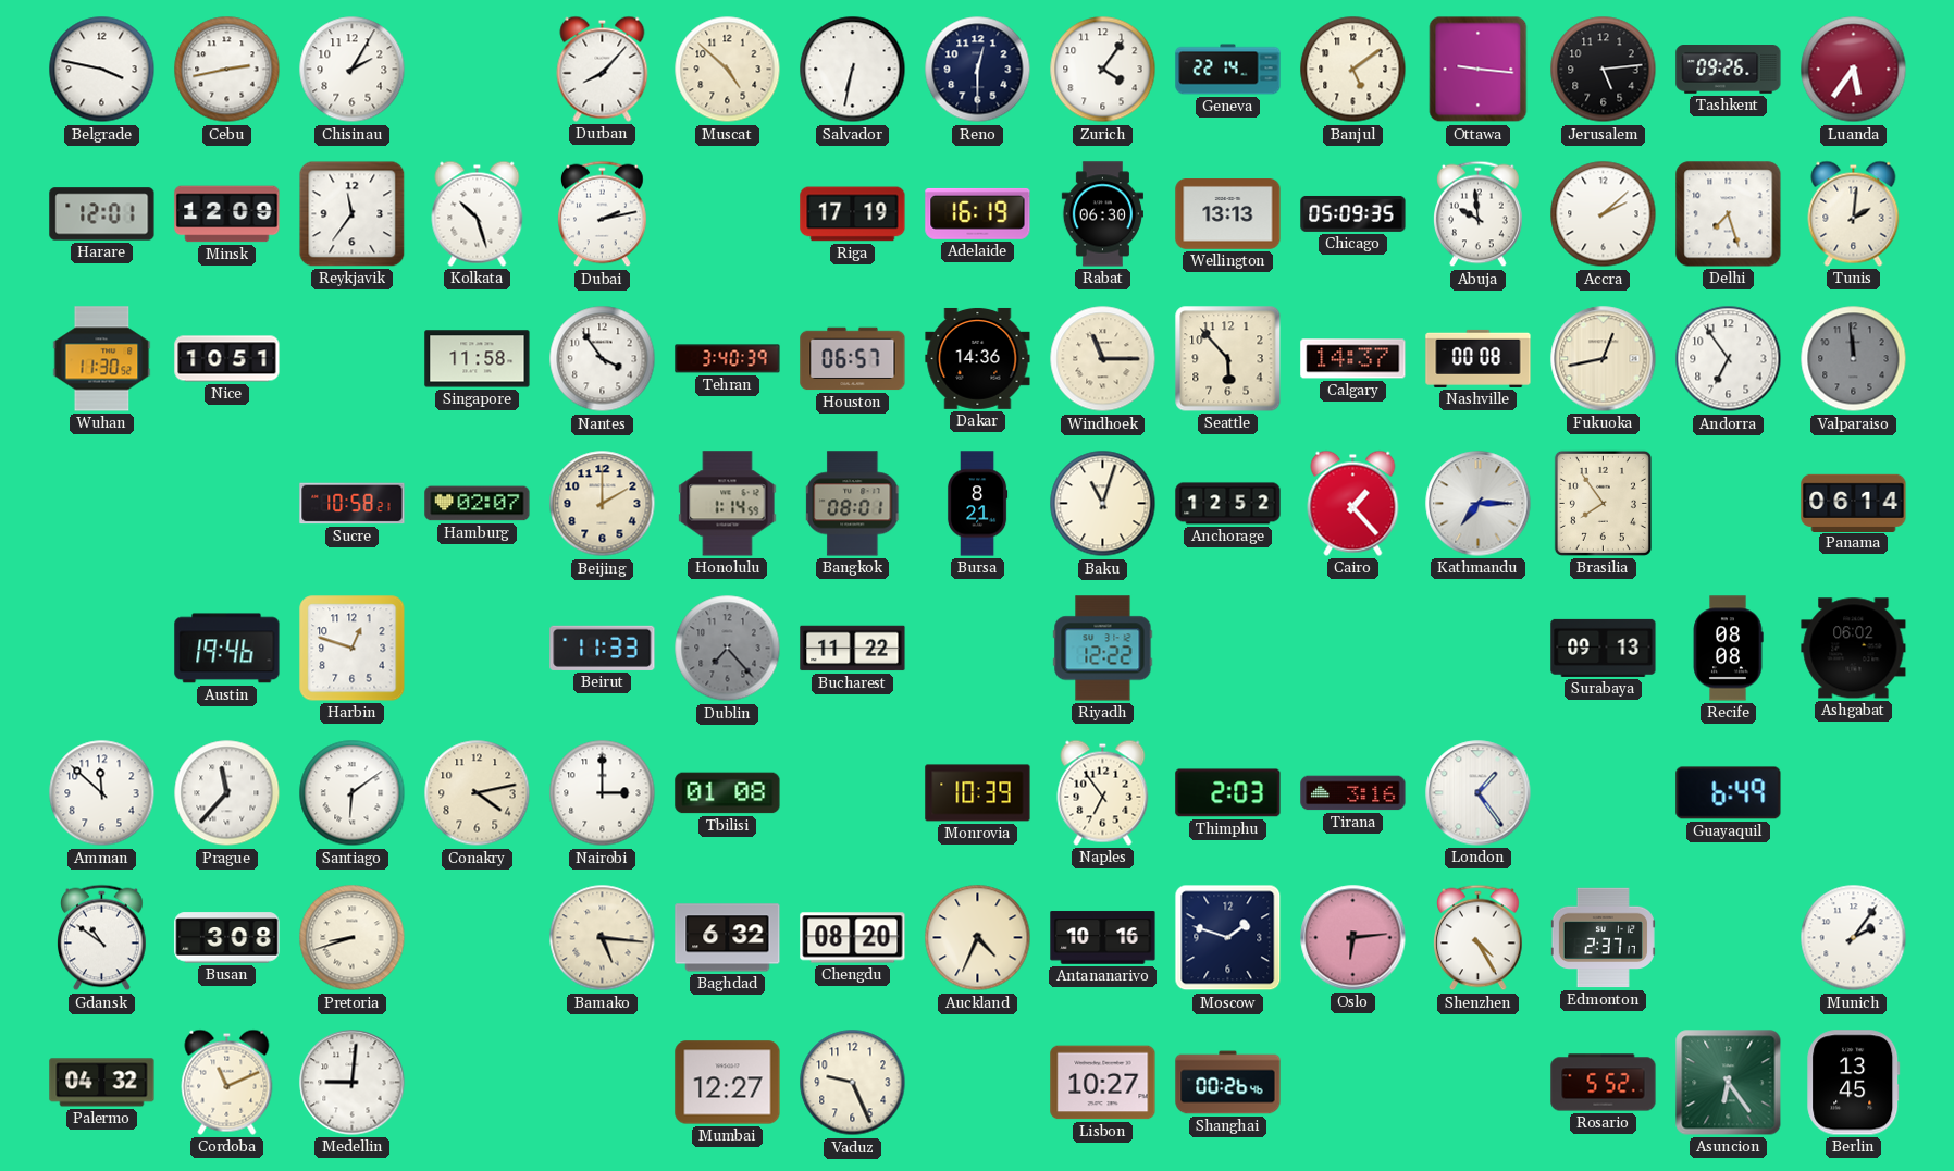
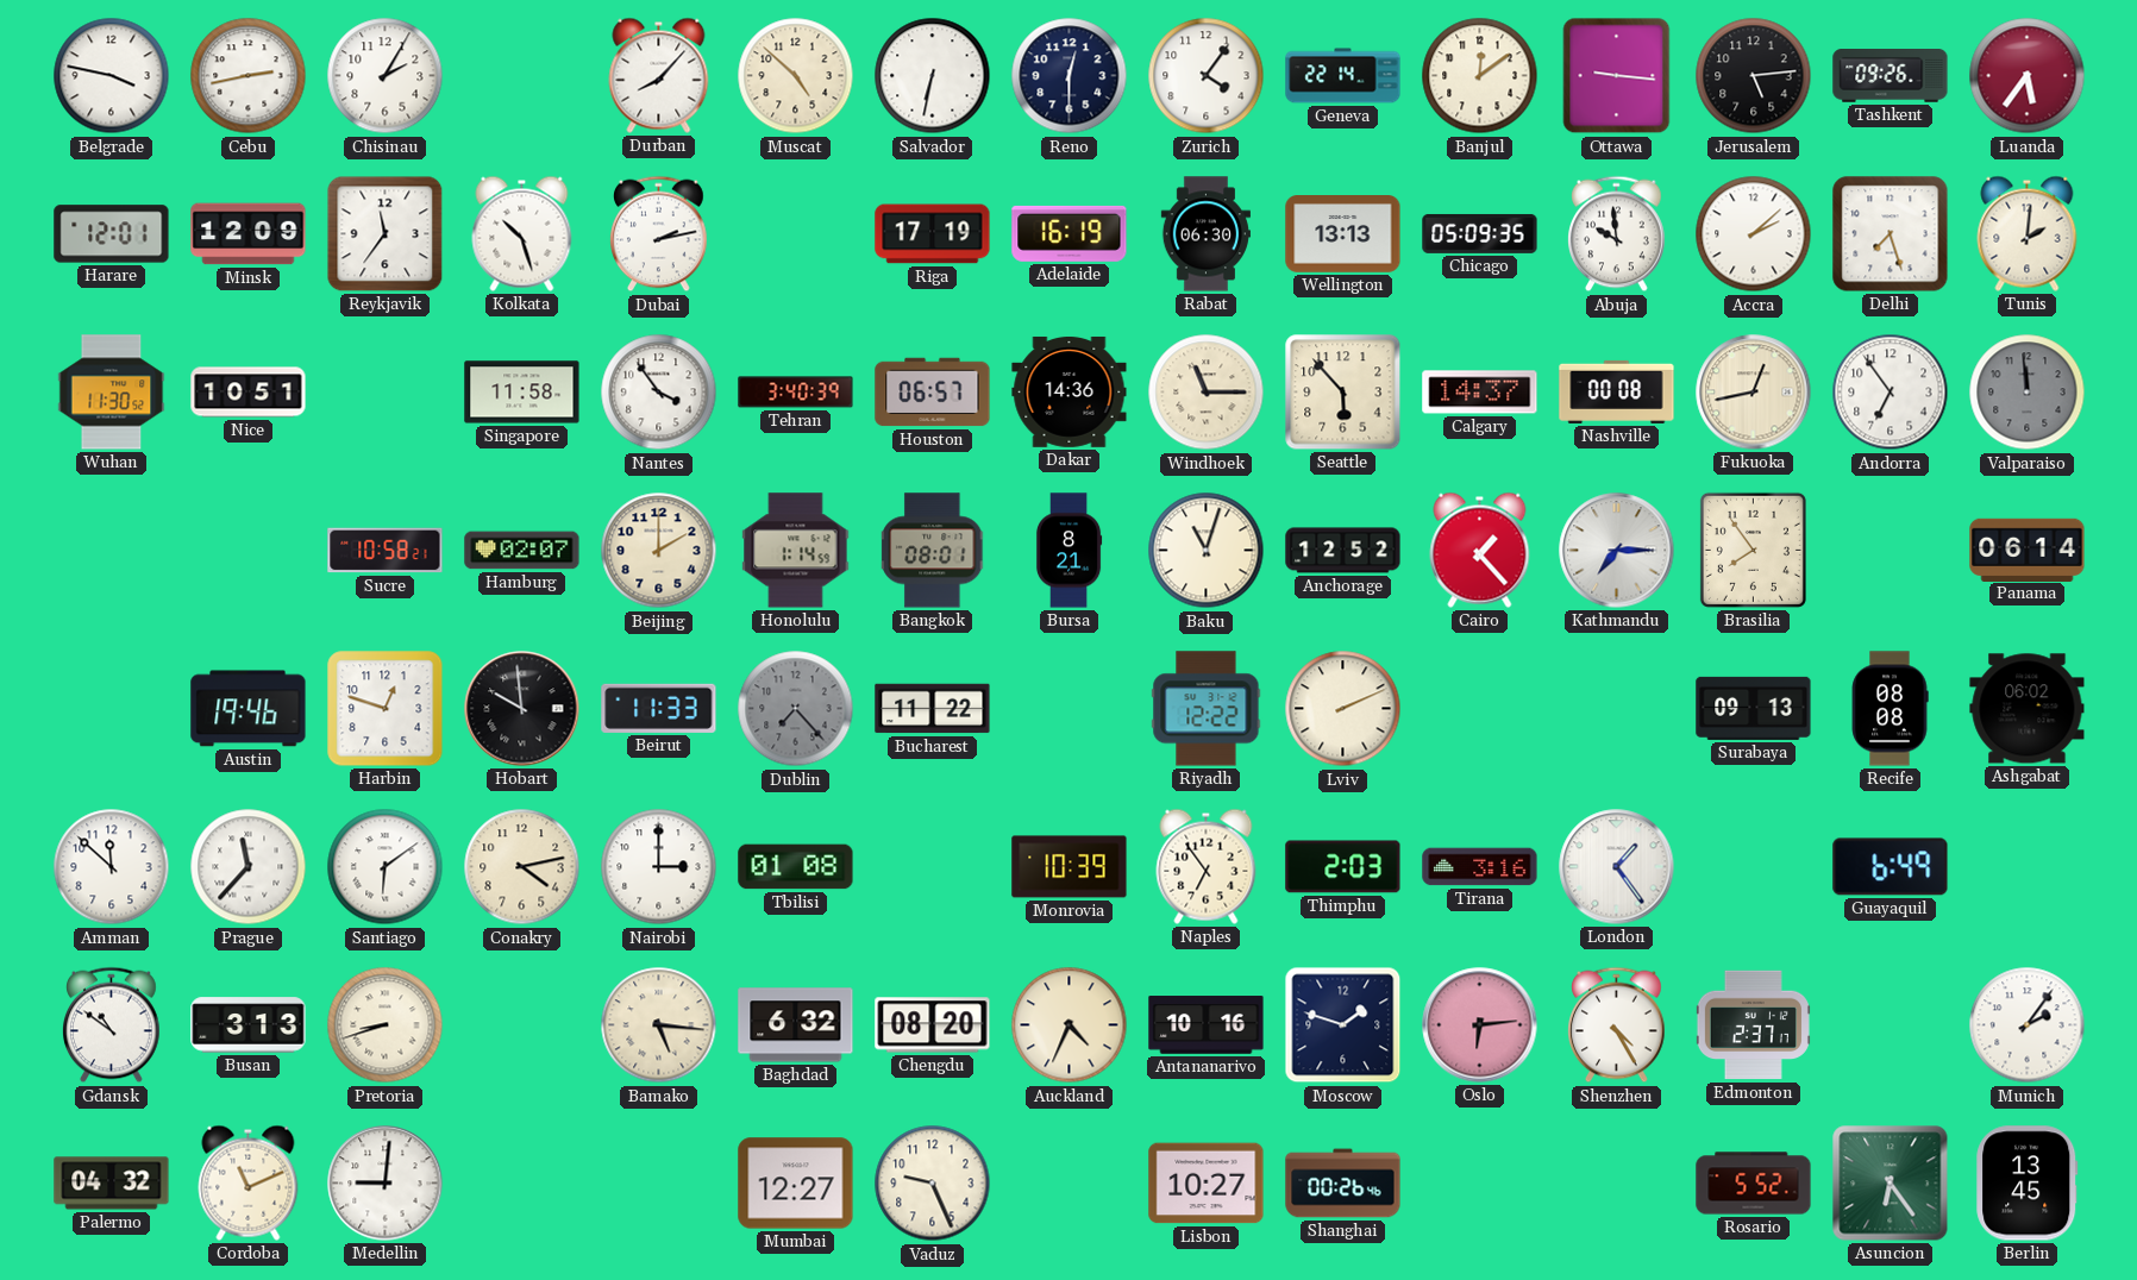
Banjul: 5:09 -> 12:09
Hobart: none -> 9:59
Lviv: none -> 2:11
Busan: 3:08 -> 3:13
